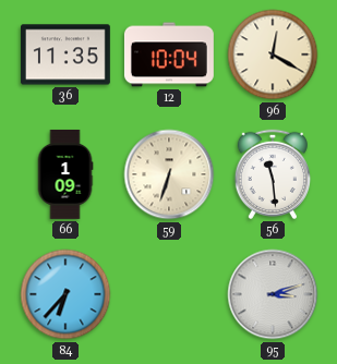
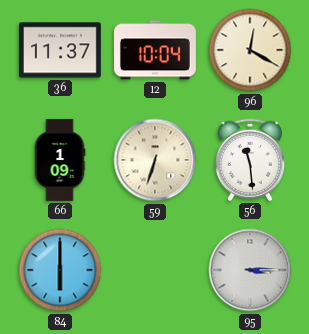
36: 11:35 -> 11:37
84: 6:37 -> 6:00
95: 3:12 -> 3:15
